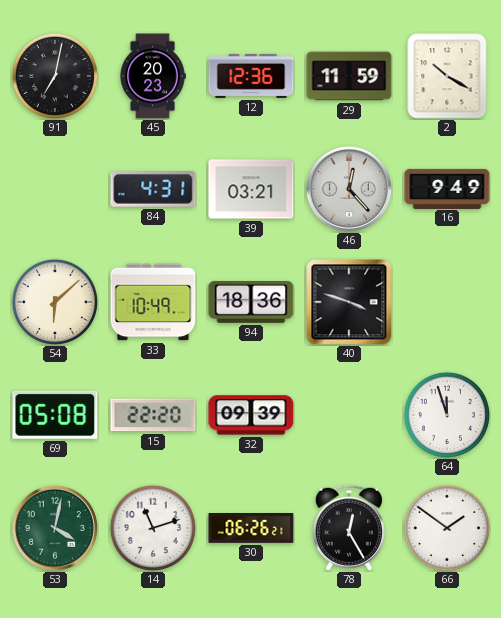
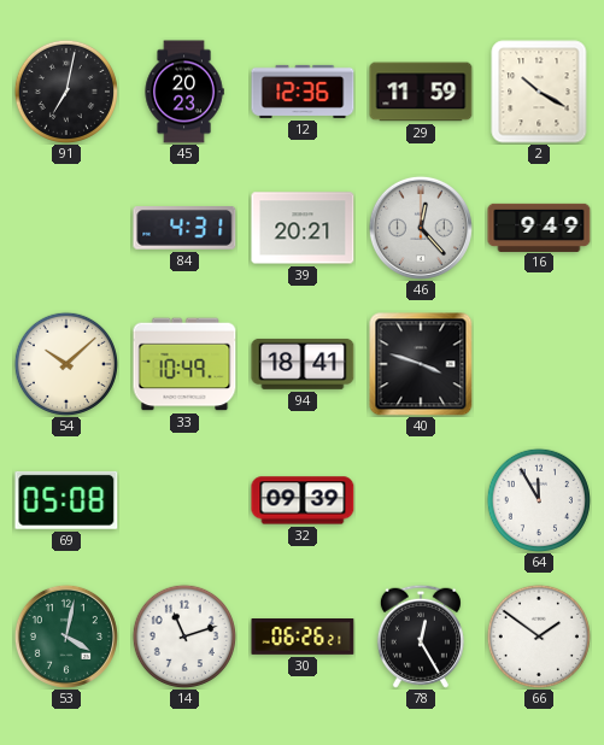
39: 03:21 -> 20:21
54: 6:08 -> 10:08
94: 18:36 -> 18:41
15: 22:20 -> none
64: 11:57 -> 11:55
